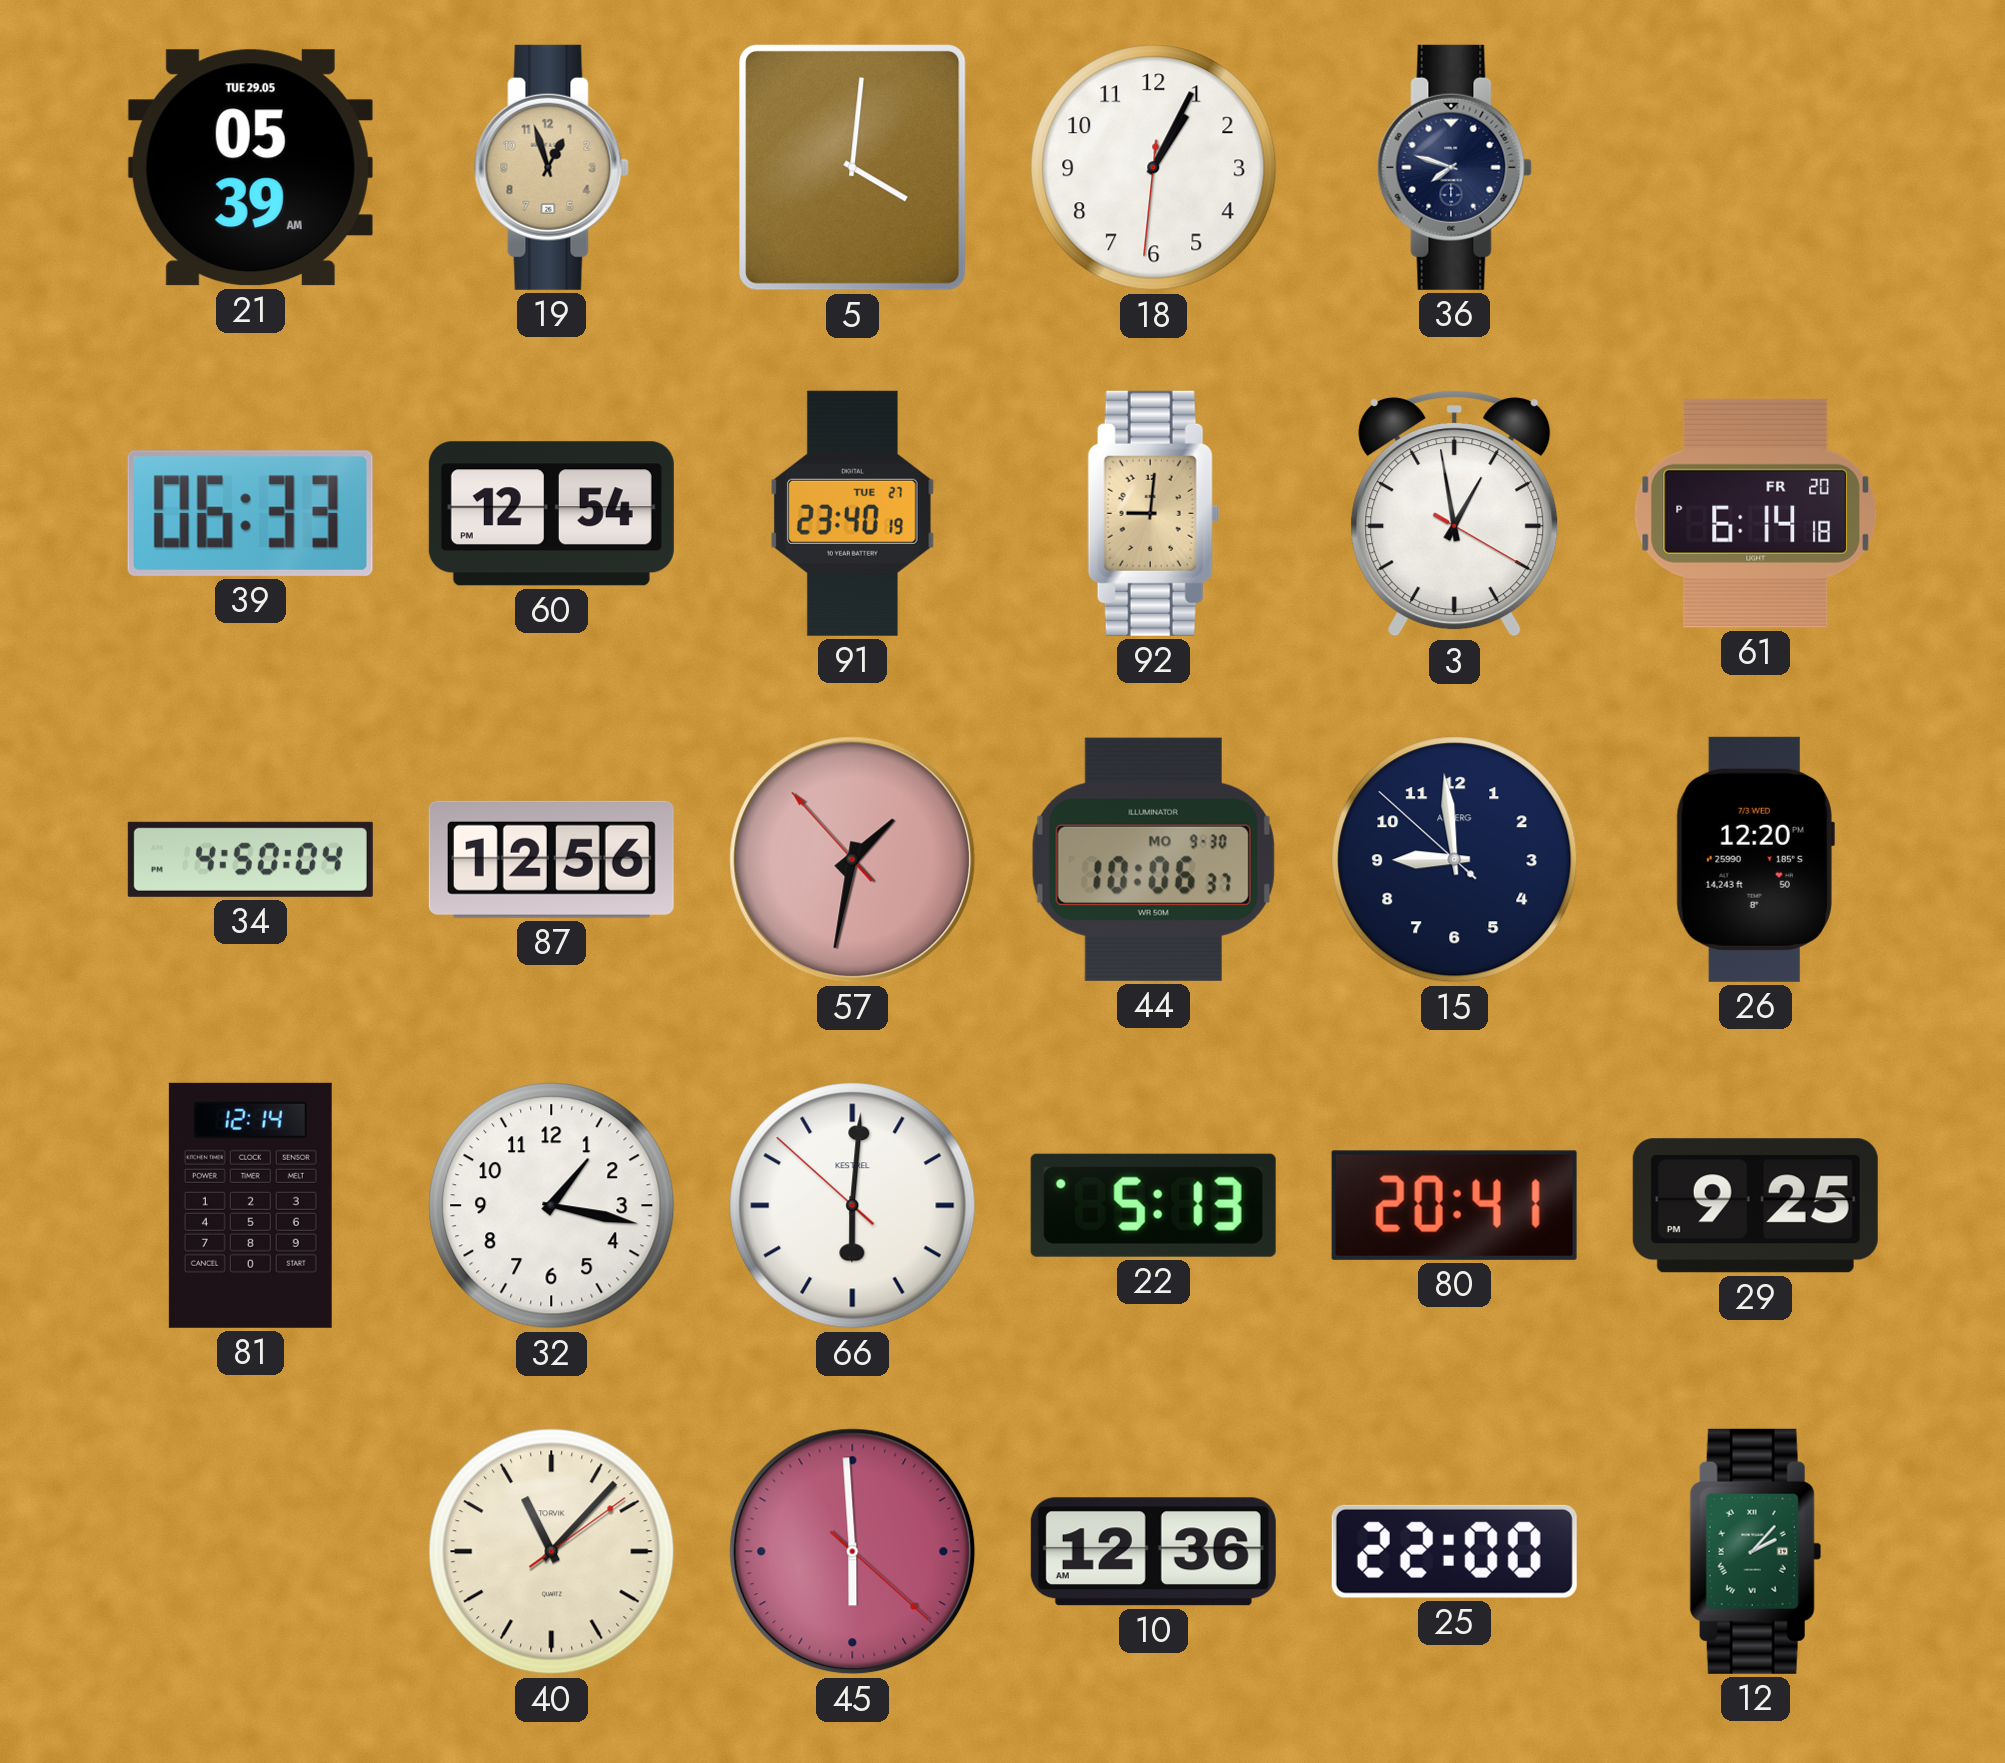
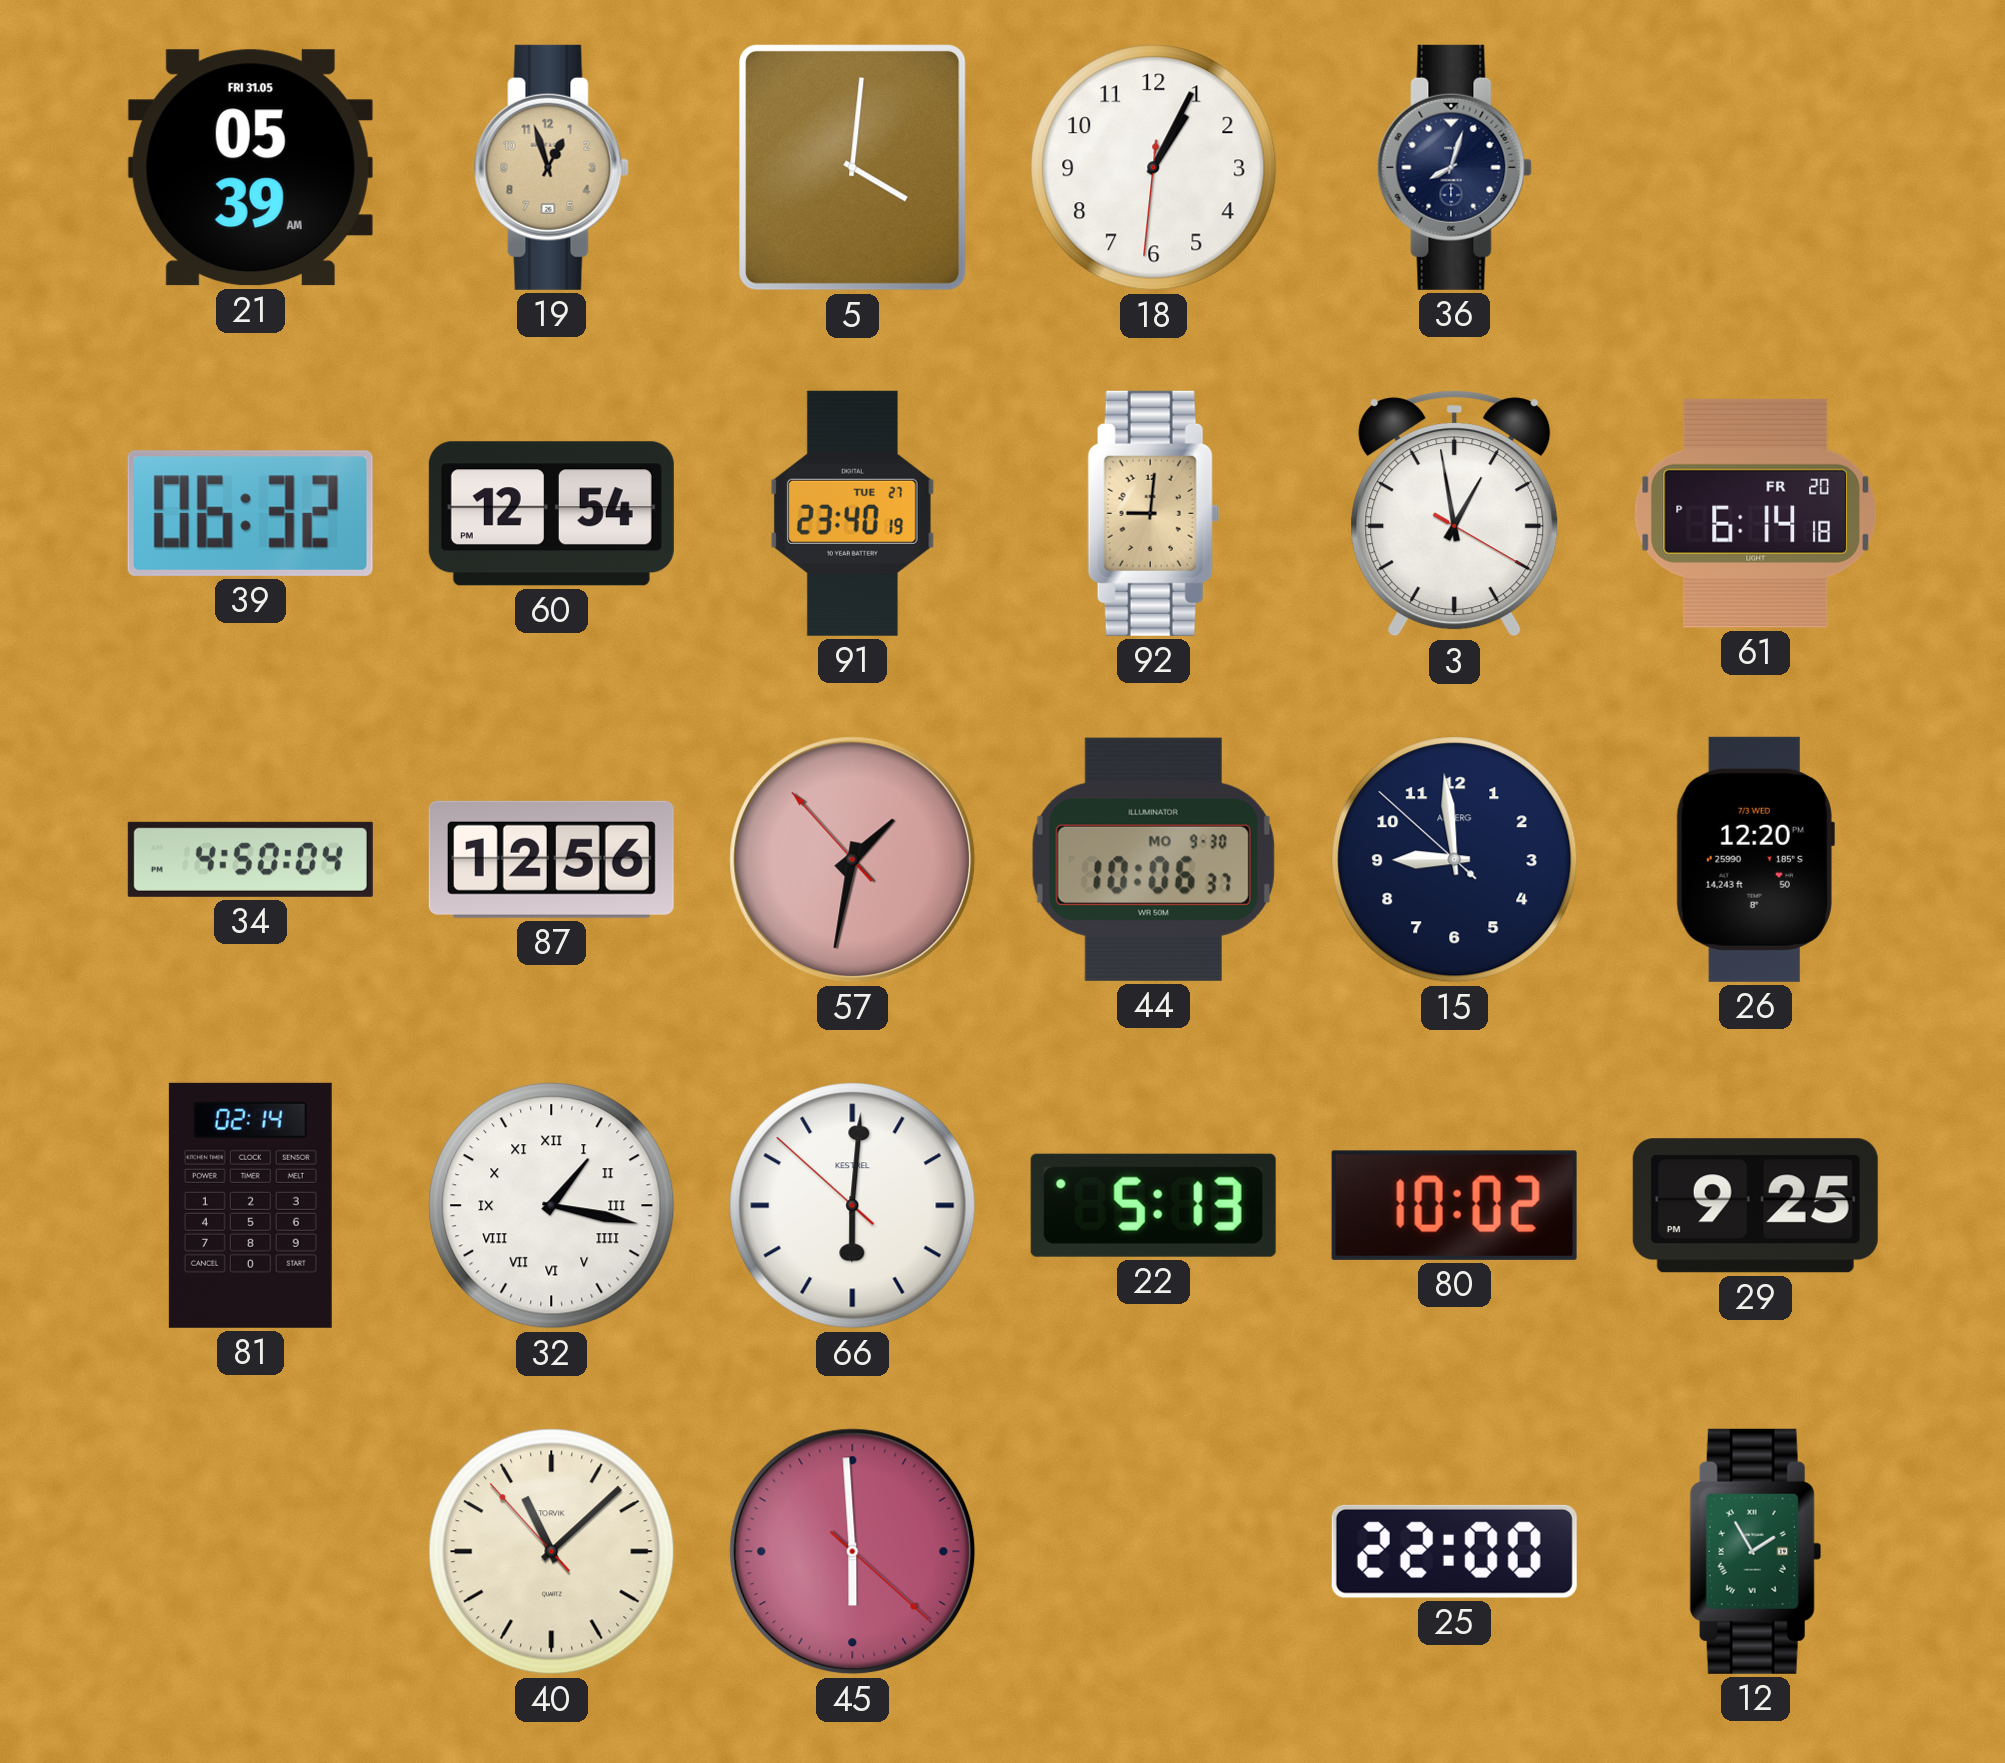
21 date: TUE 29.05 -> FRI 31.05
36: 7:48 -> 8:03
39: 06:33 -> 06:32
81: 12:14 -> 02:14
32 numerals: Arabic -> Roman
80: 20:41 -> 10:02
40: 11:07:09 -> 11:07:53
10: 12:36 -> none
12: 2:07 -> 1:55
